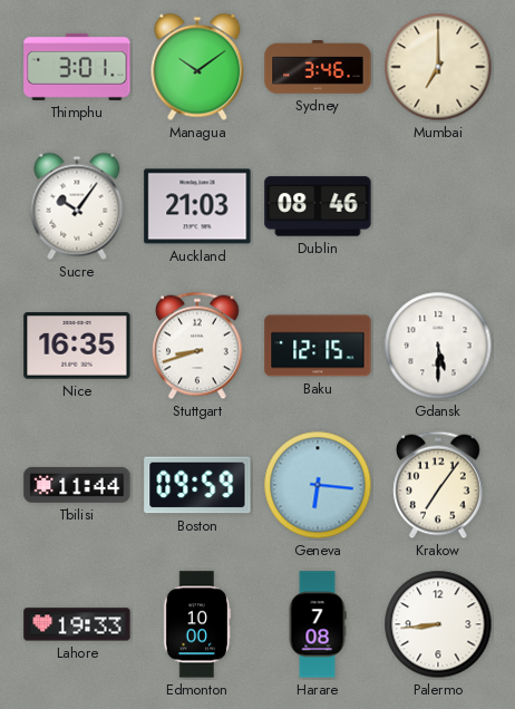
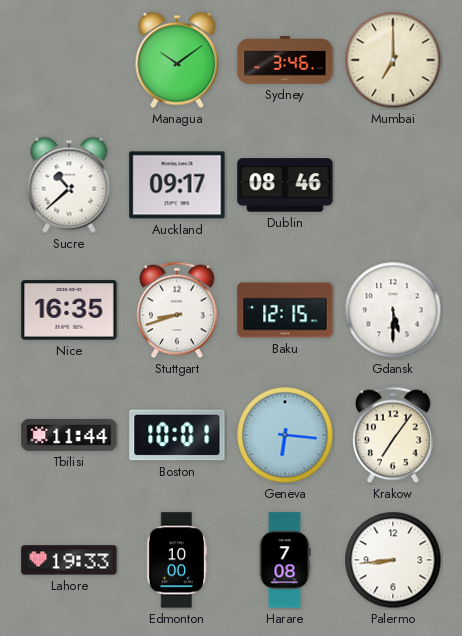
Thimphu: 3:01 -> none
Sucre: 10:06 -> 10:38
Auckland: 21:03 -> 09:17
Boston: 09:59 -> 10:01
